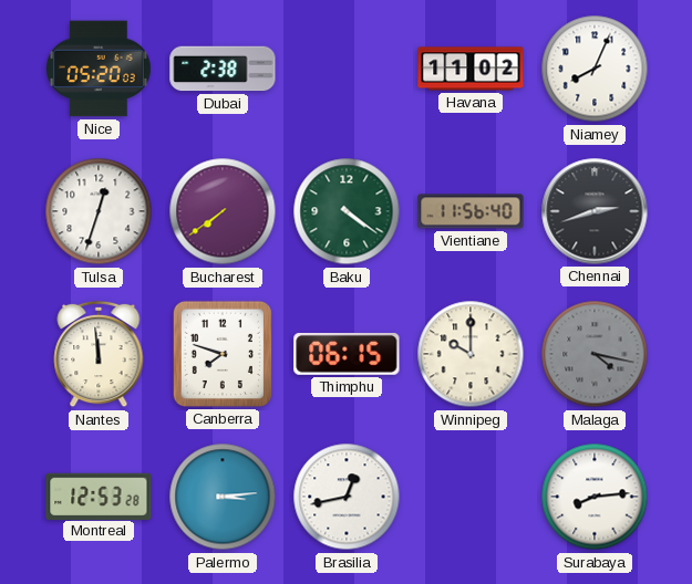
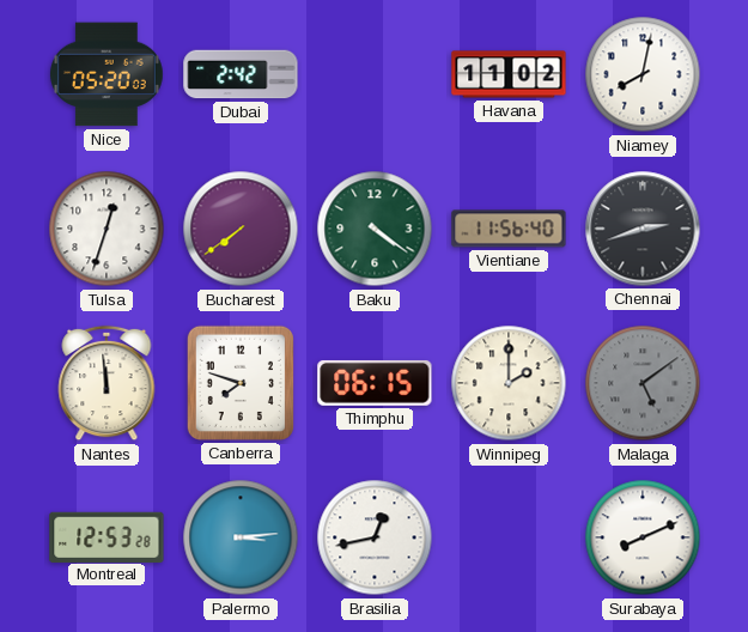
Dubai: 2:38 -> 2:42
Niamey: 8:04 -> 8:02
Winnipeg: 10:00 -> 2:00
Malaga: 4:17 -> 5:09
Surabaya: 8:14 -> 8:11
